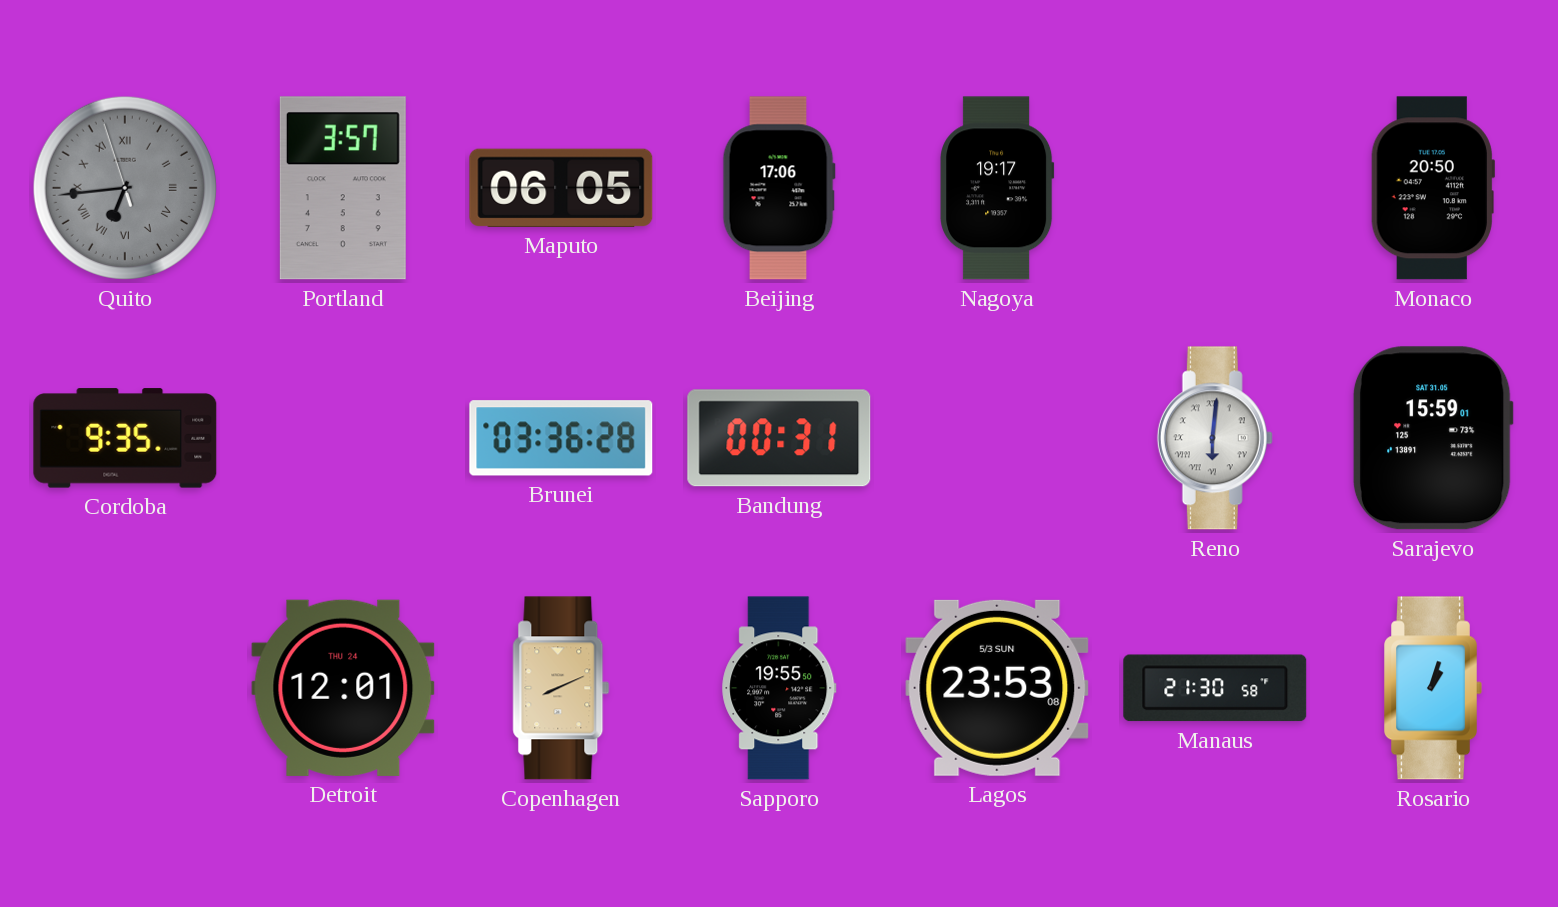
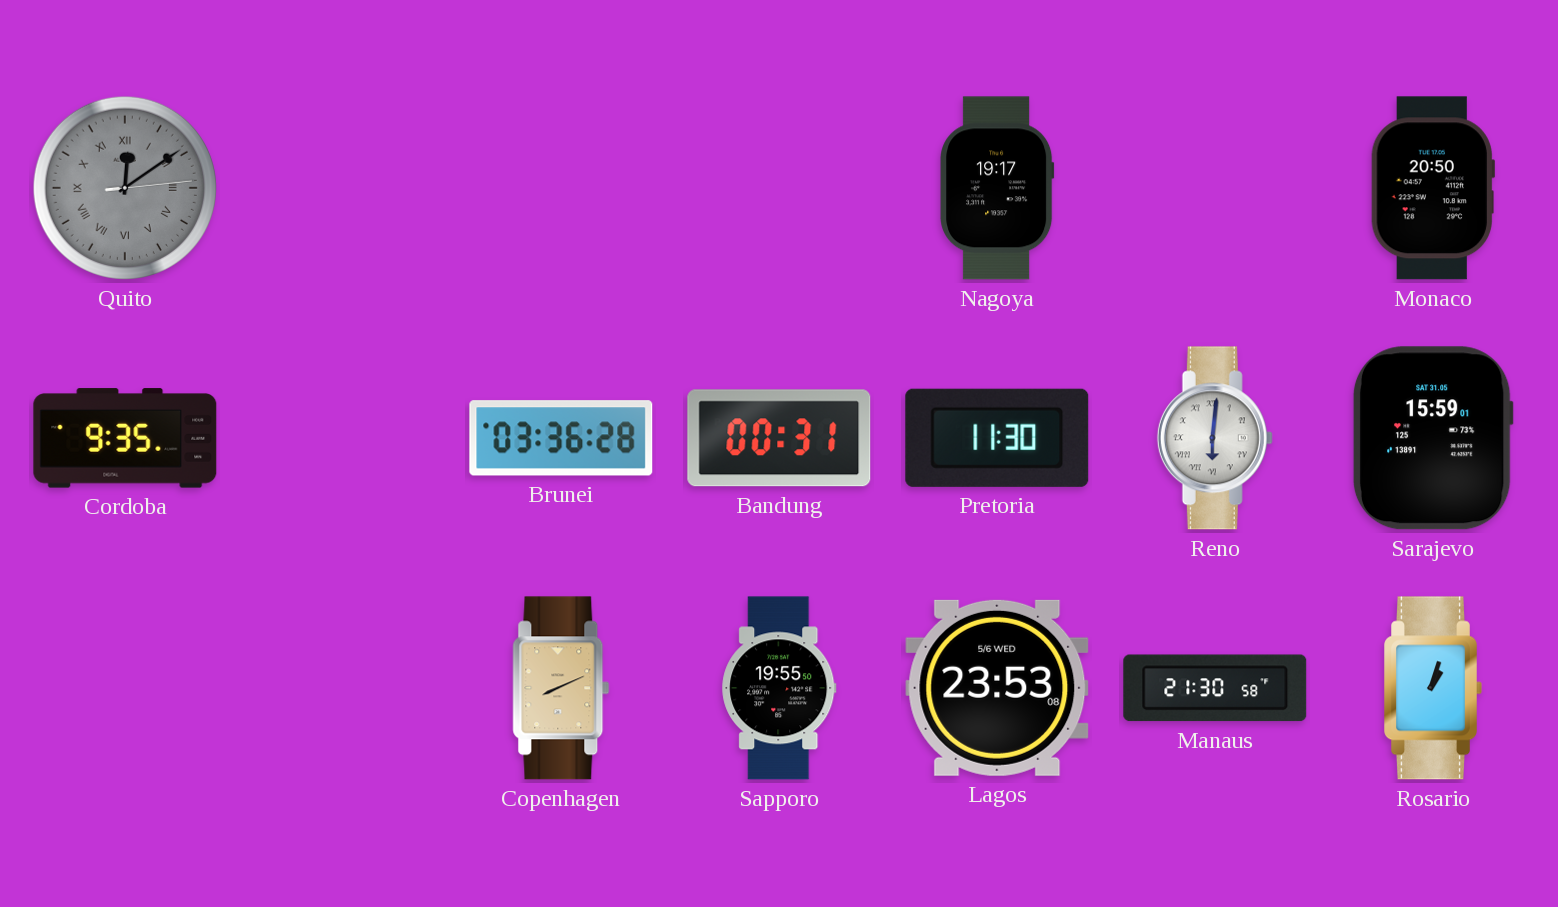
Quito: 6:43 -> 12:09
Portland: 3:57 -> none
Maputo: 06:05 -> none
Beijing: 17:06 -> none
Pretoria: none -> 11:30
Detroit: 12:01 -> none
Lagos date: 5/3 SUN -> 5/6 WED
